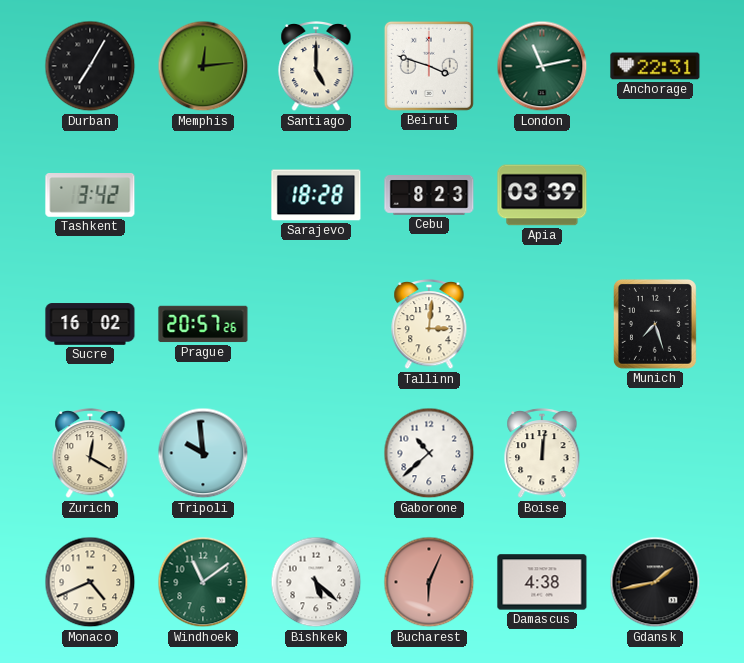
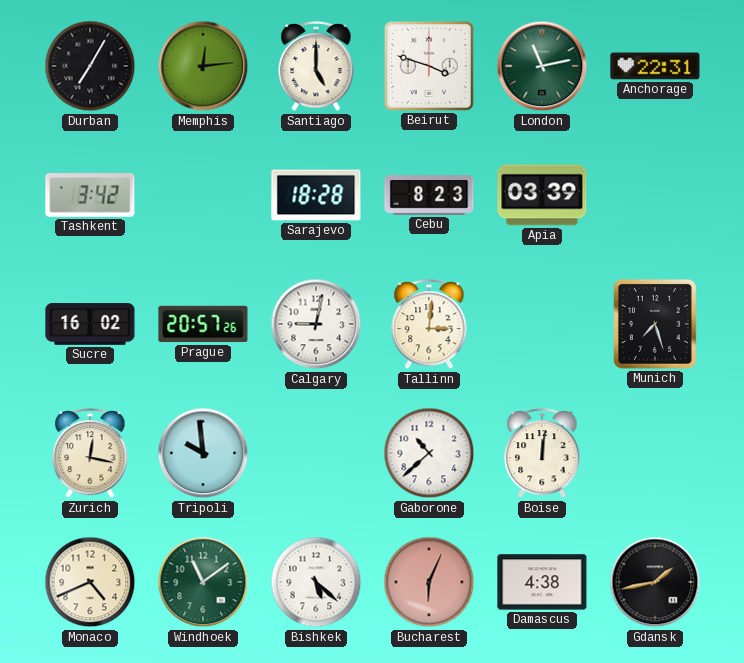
Calgary: none -> 9:02
Zurich: 12:20 -> 12:17
